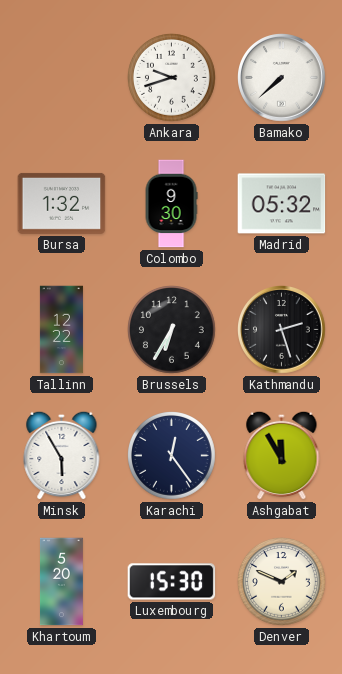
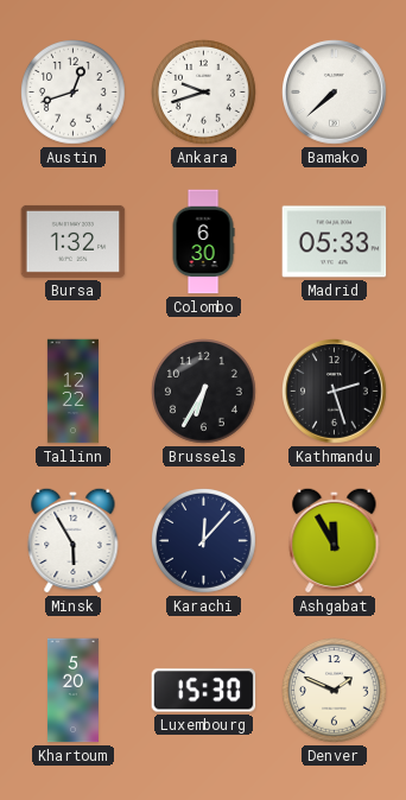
Austin: none -> 12:42
Colombo: 9:30 -> 6:30
Madrid: 05:32 -> 05:33
Karachi: 12:24 -> 12:07
